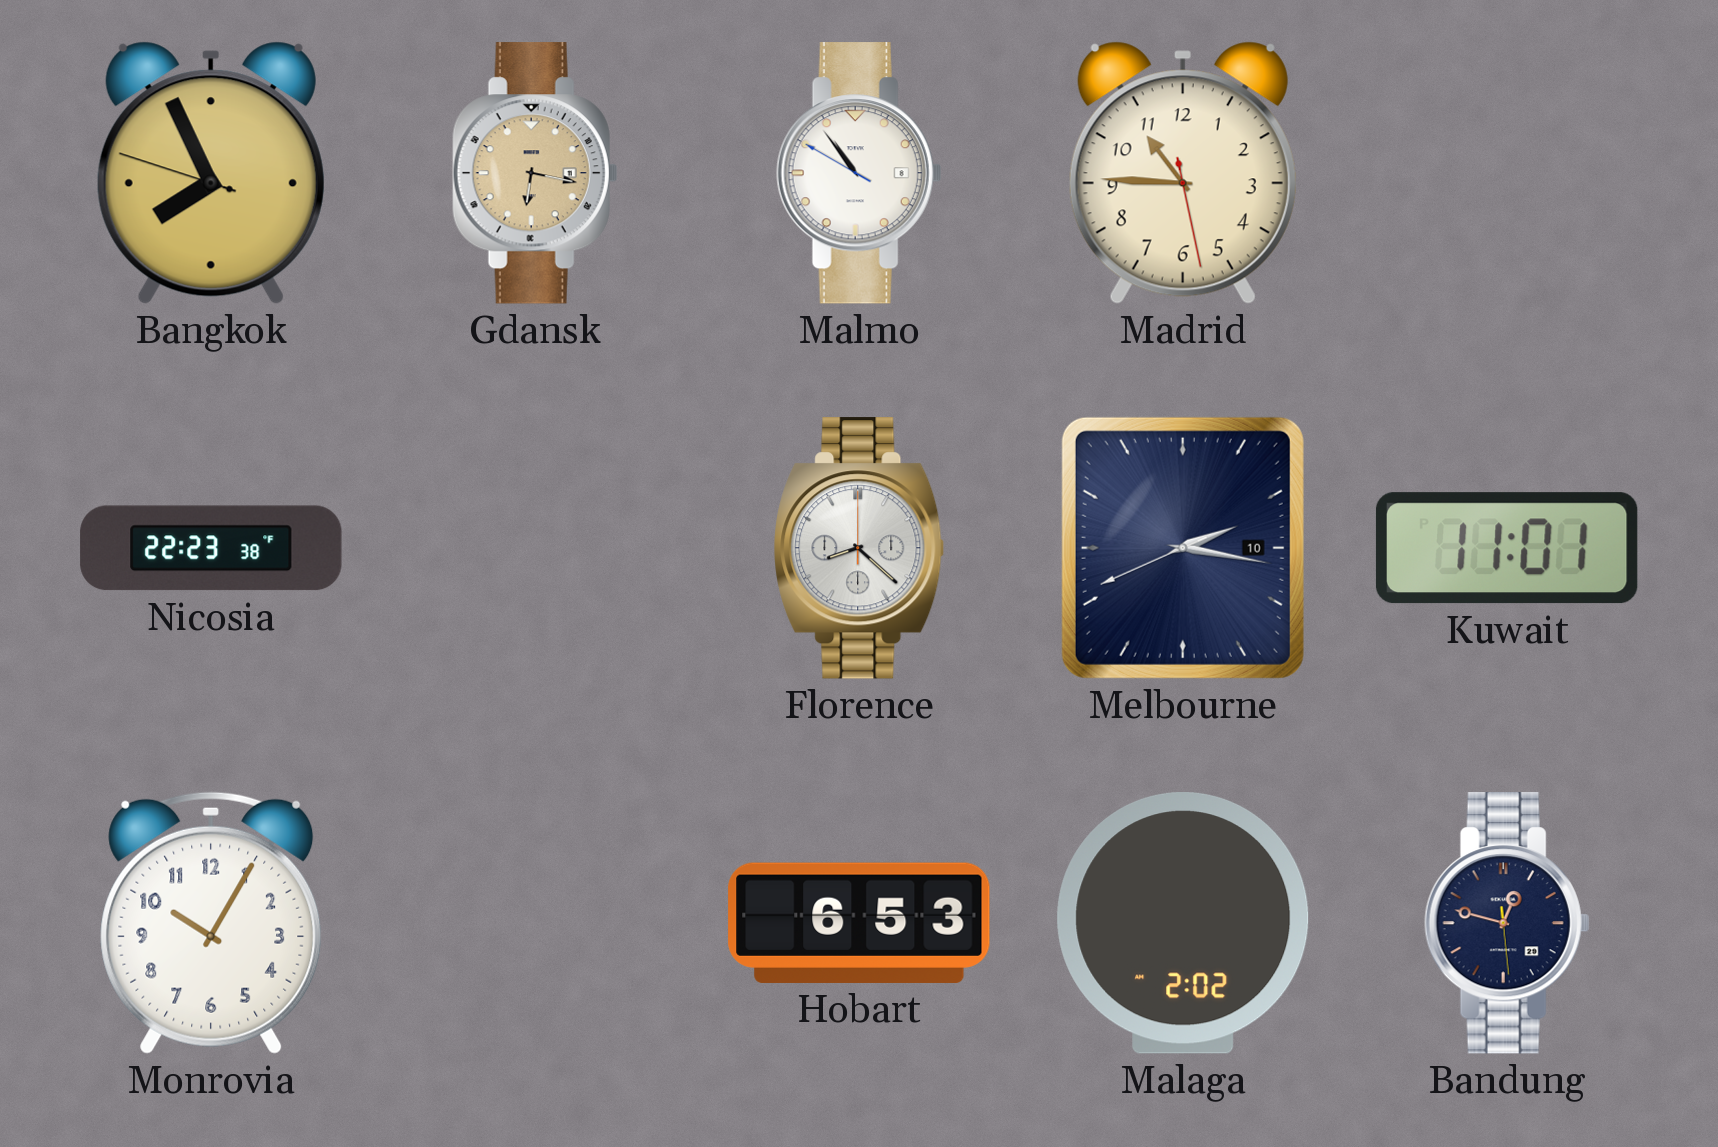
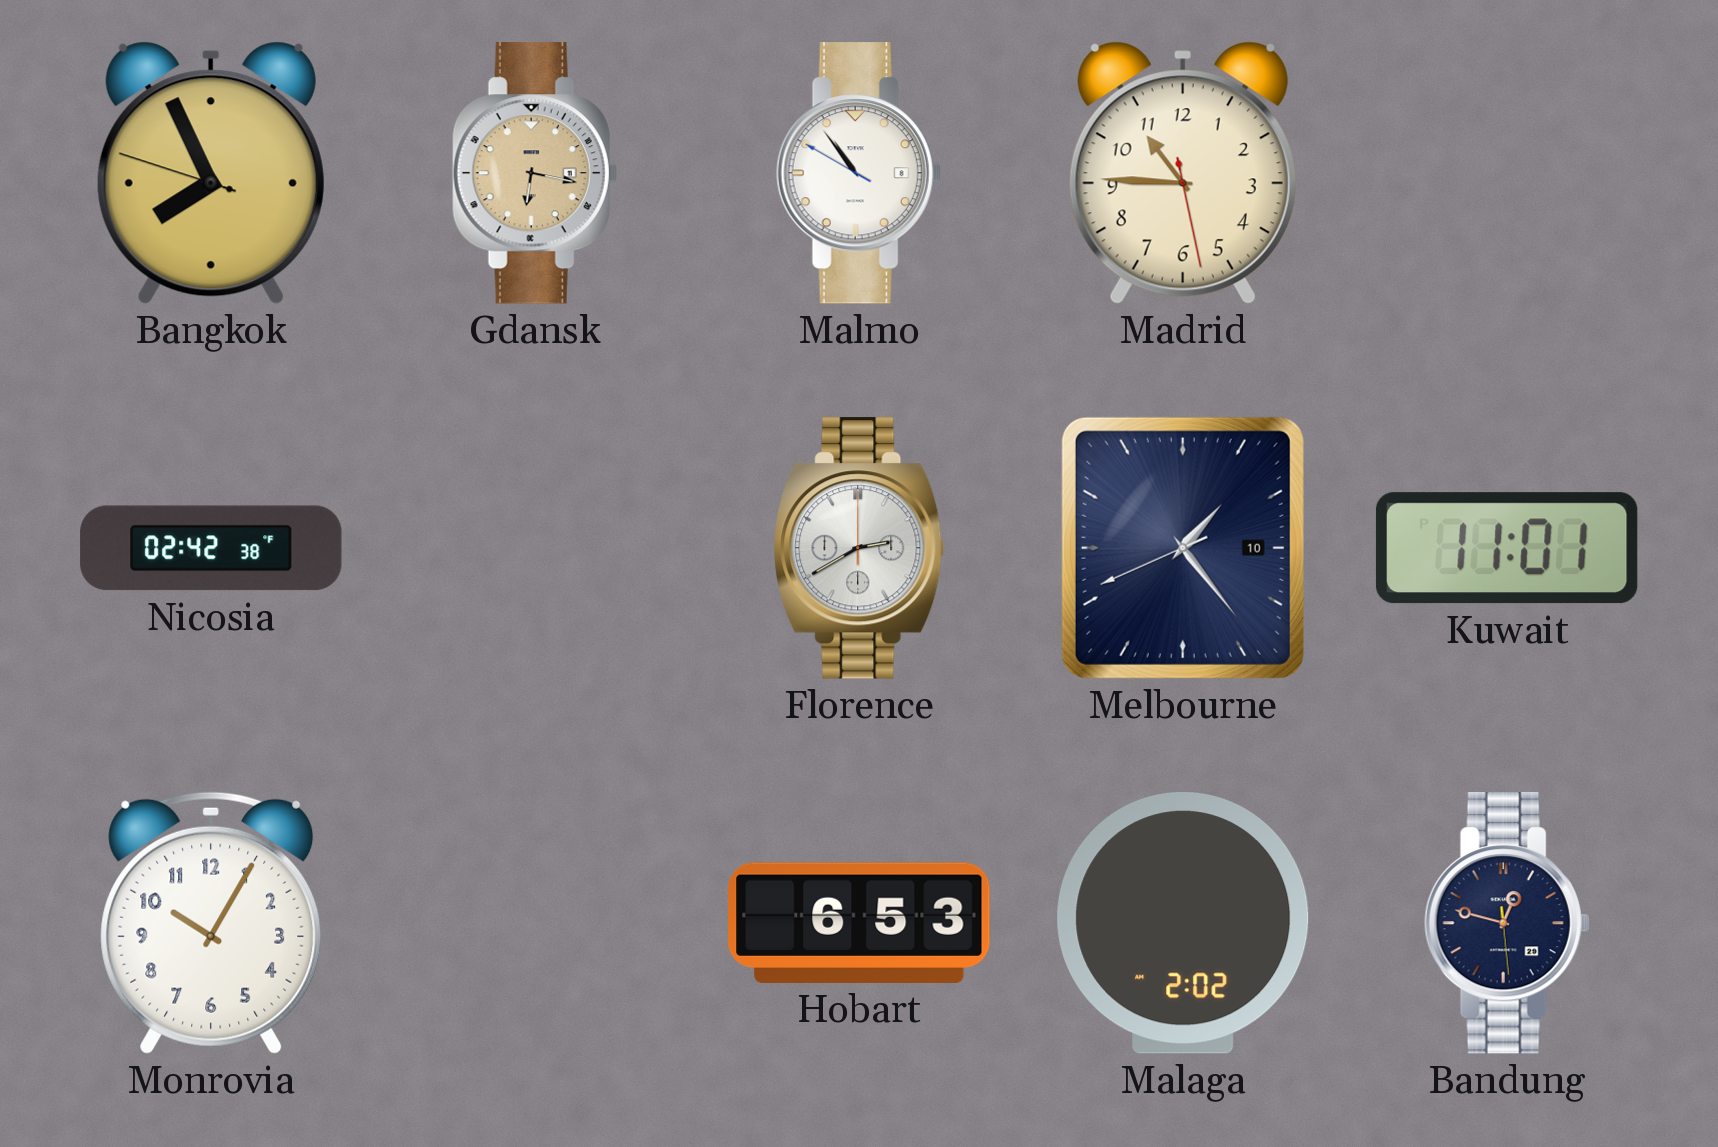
Nicosia: 22:23 -> 02:42
Florence: 8:22 -> 2:40
Melbourne: 2:16 -> 1:23
